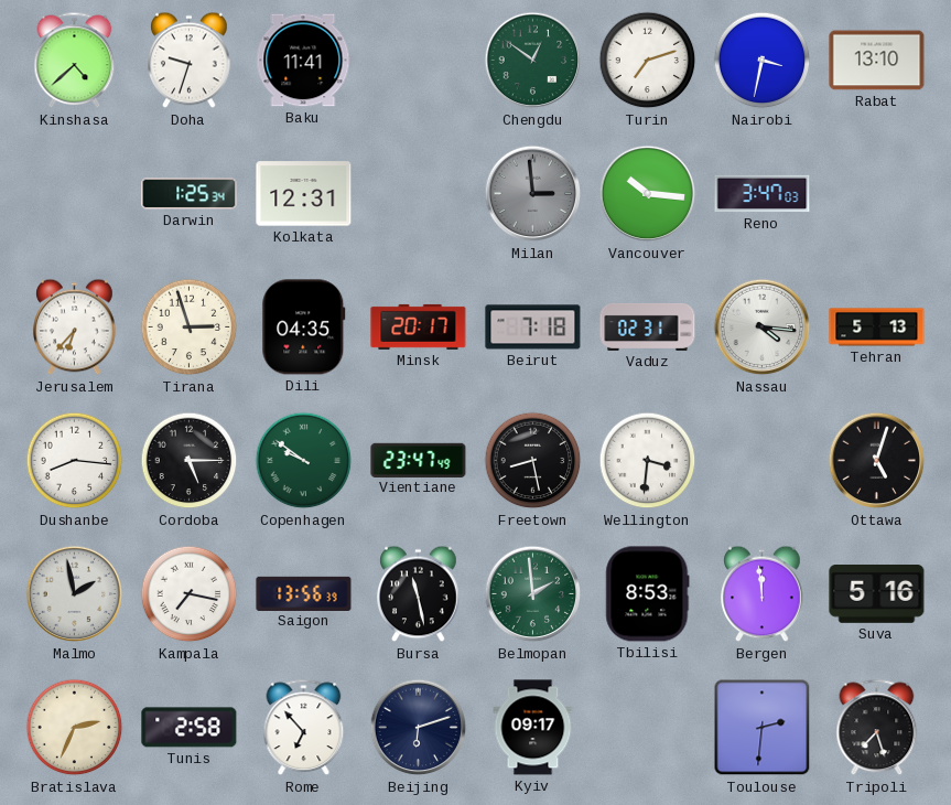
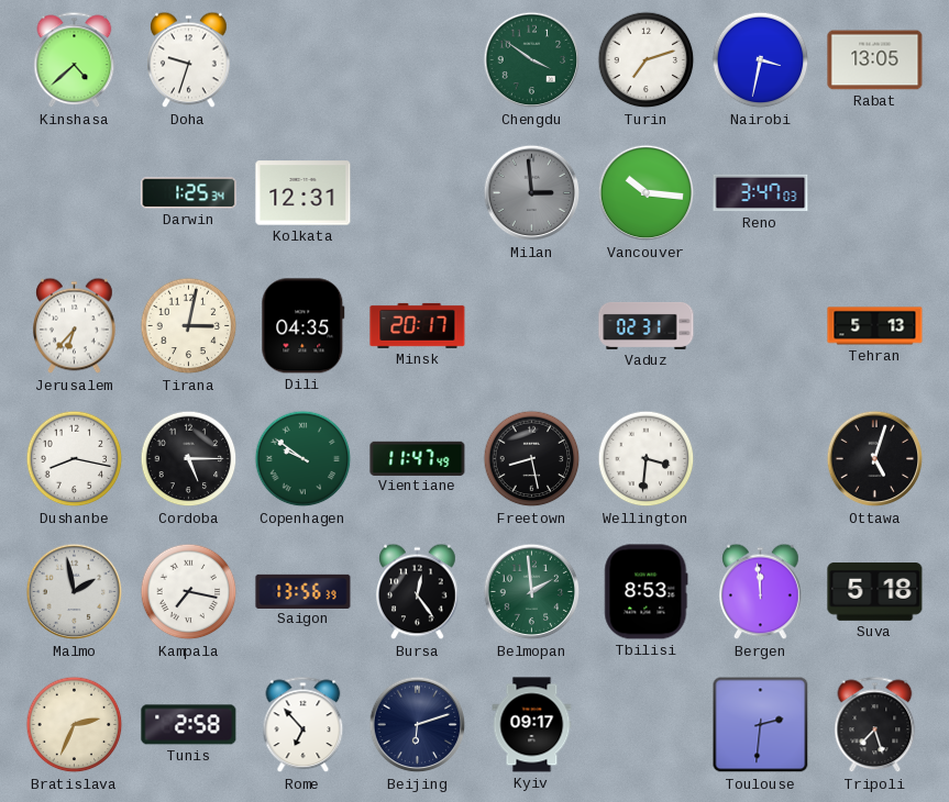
Baku: 11:41 -> none
Chengdu: 12:51 -> 3:51
Rabat: 13:10 -> 13:05
Tirana: 2:57 -> 3:02
Beirut: 7:18 -> none
Nassau: 4:16 -> none
Dushanbe: 8:16 -> 8:17
Vientiane: 23:47 -> 11:47
Bursa: 11:28 -> 12:24
Suva: 5:16 -> 5:18
